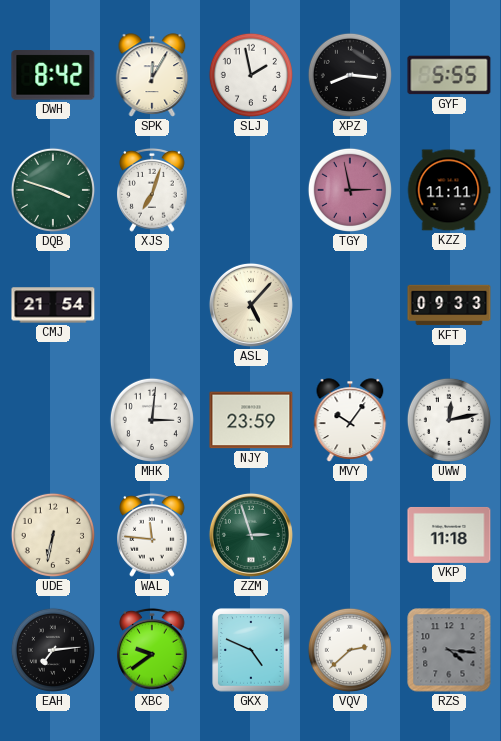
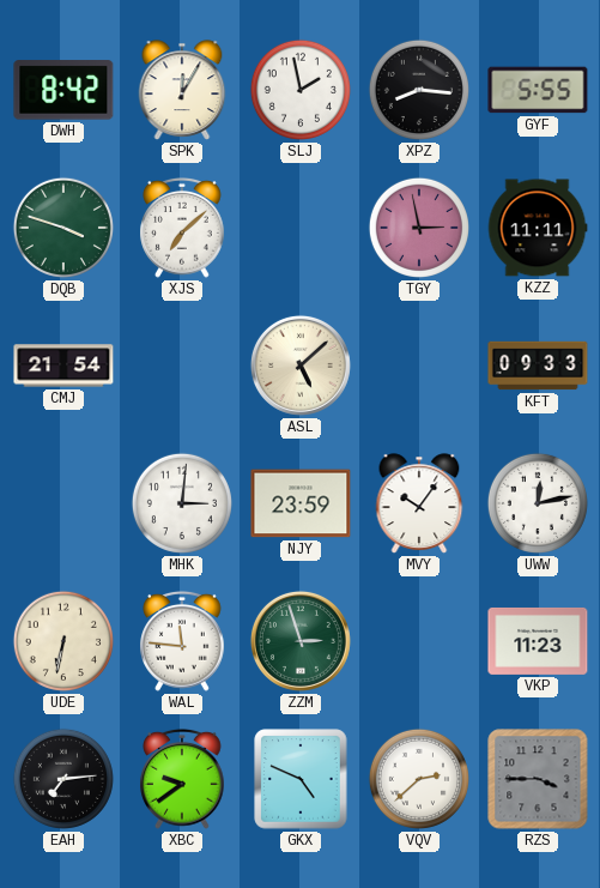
XJS: 7:03 -> 7:08
ASL: 5:07 -> 5:08
VKP: 11:18 -> 11:23
RZS: 4:16 -> 3:45
